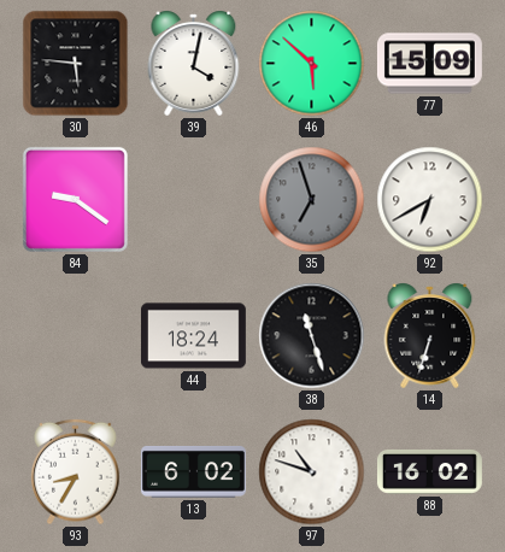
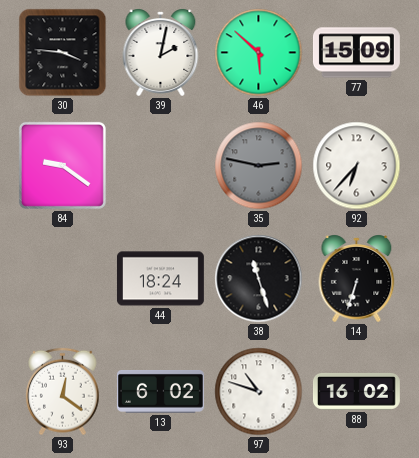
30: 5:46 -> 3:46
39: 4:02 -> 2:02
35: 6:57 -> 2:47
92: 6:40 -> 6:37
93: 8:35 -> 12:21
